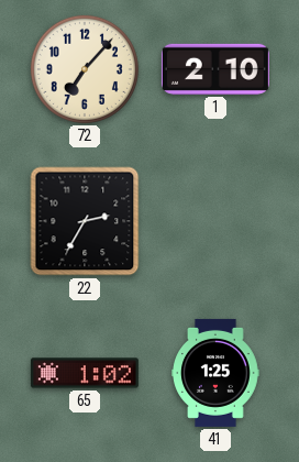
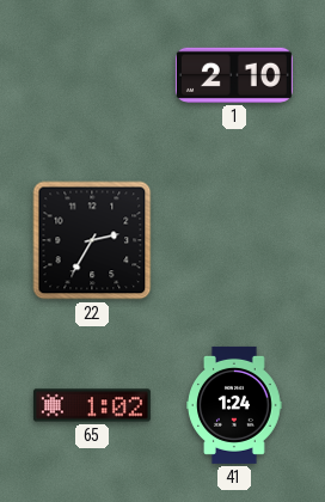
72: 7:07 -> none
41: 1:25 -> 1:24
